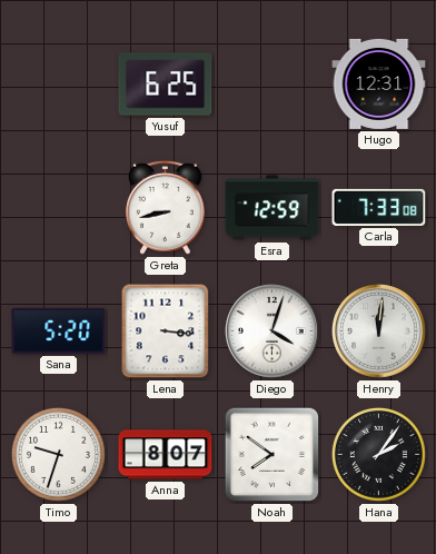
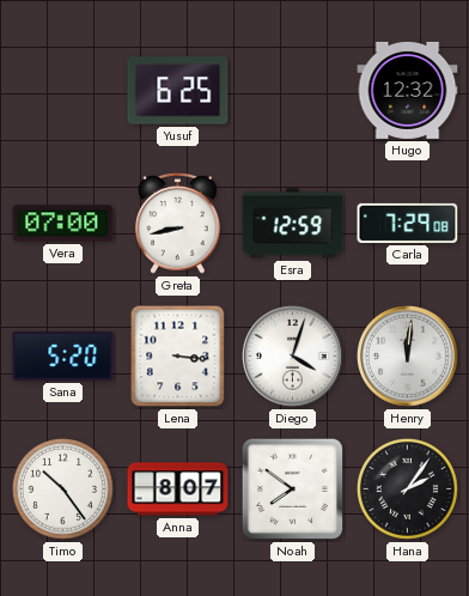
Hugo: 12:31 -> 12:32
Vera: none -> 07:00
Carla: 7:33 -> 7:29
Timo: 9:33 -> 10:24
